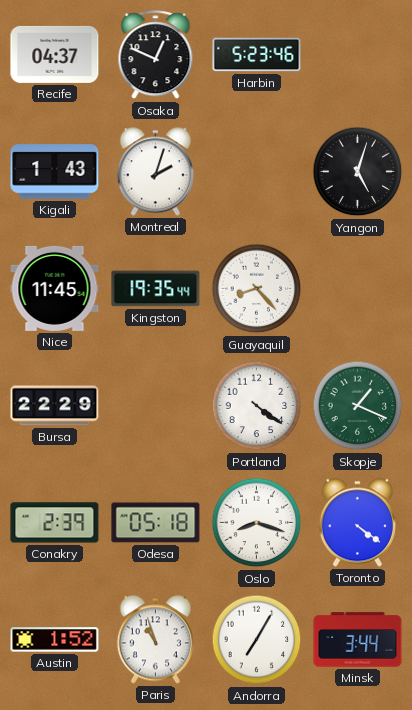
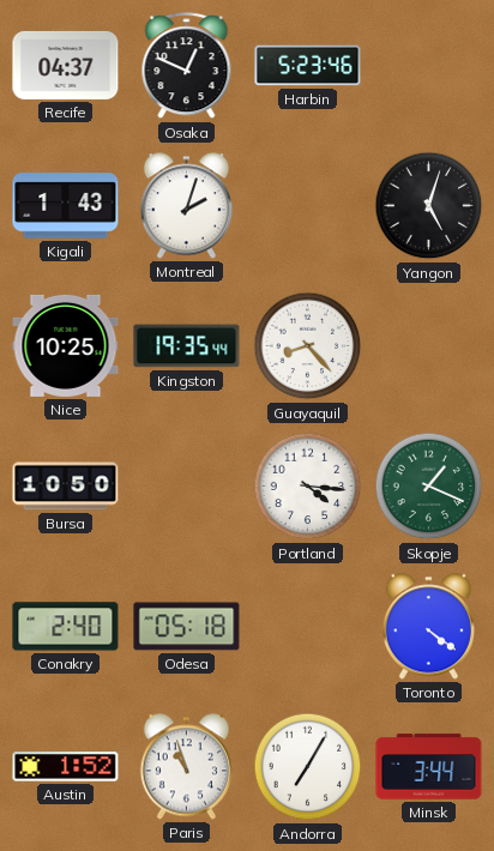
Nice: 11:45 -> 10:25
Bursa: 22:29 -> 10:50
Portland: 4:21 -> 4:16
Conakry: 2:39 -> 2:40
Oslo: 8:18 -> none
